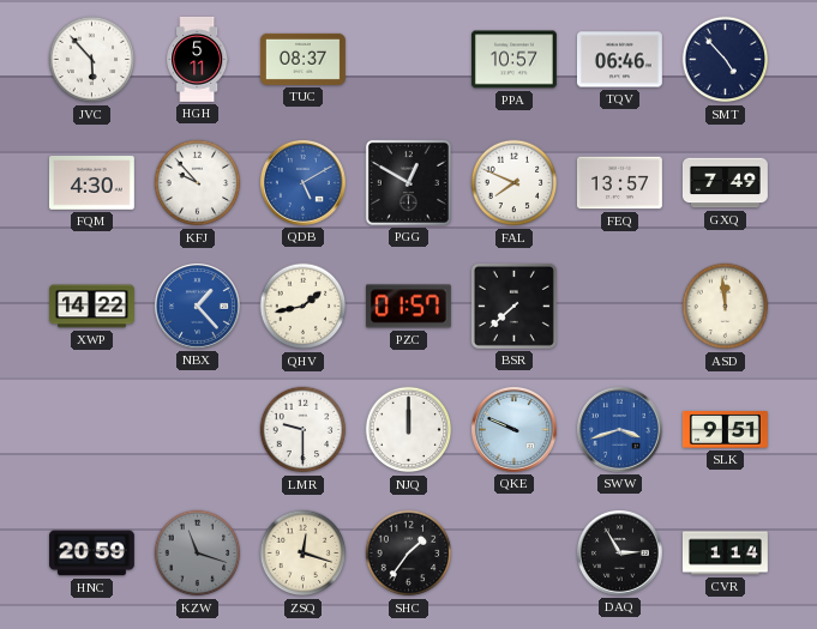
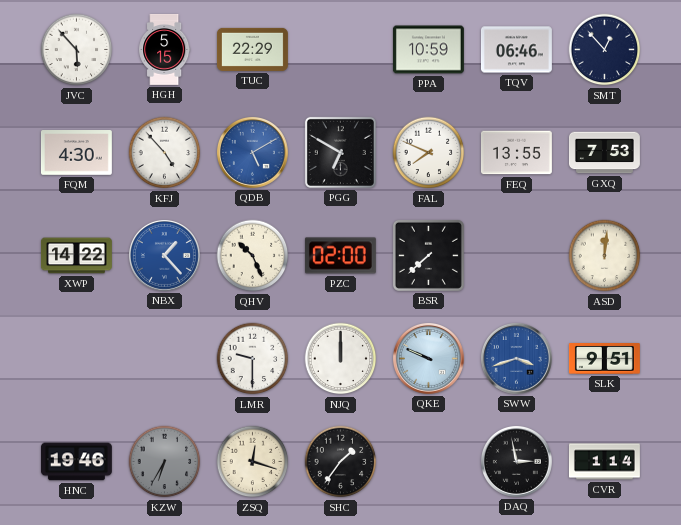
HGH: 5:11 -> 5:15
TUC: 08:37 -> 22:29
PPA: 10:57 -> 10:59
SMT: 4:53 -> 12:53
KFJ: 9:53 -> 4:53
PGG: 12:50 -> 6:50
FEQ: 13:57 -> 13:55
GXQ: 7:49 -> 7:53
QHV: 1:43 -> 10:26
PZC: 01:57 -> 02:00
ASD: 11:59 -> 12:01
HNC: 20:59 -> 19:46
KZW: 11:18 -> 6:35
DAQ: 2:55 -> 2:58
